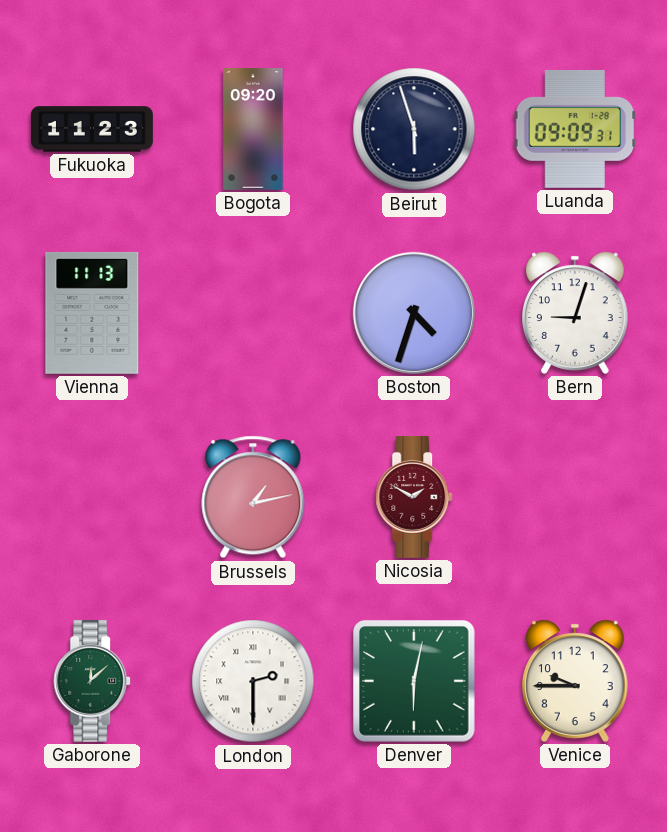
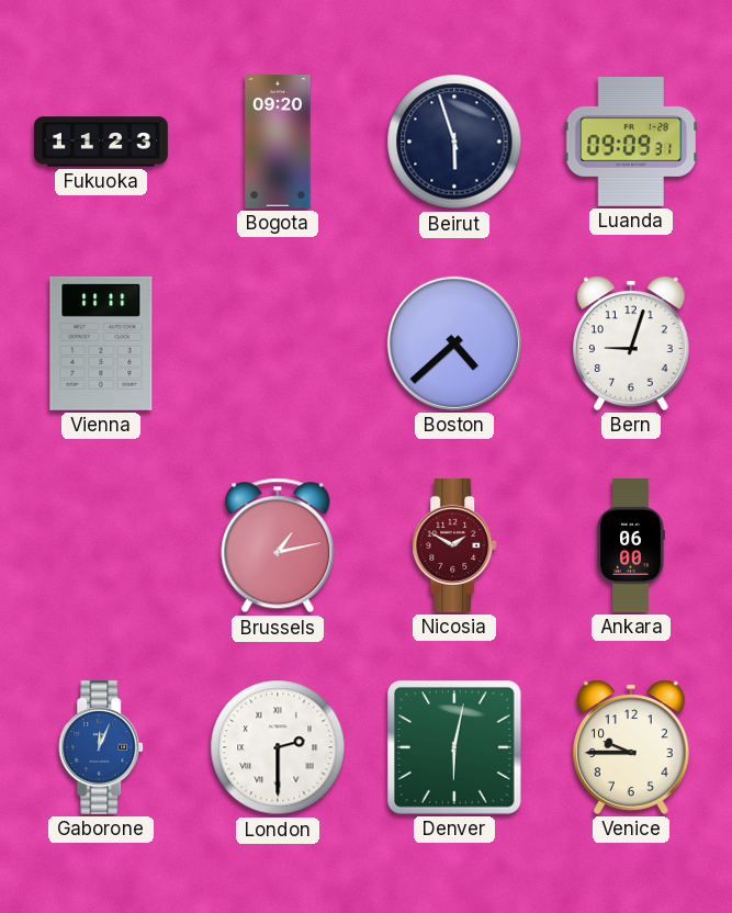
Vienna: 11:13 -> 11:11
Boston: 4:33 -> 4:38
Ankara: none -> 06:00
Gaborone: 12:08 -> 12:04
Gaborone dial: green -> blue
